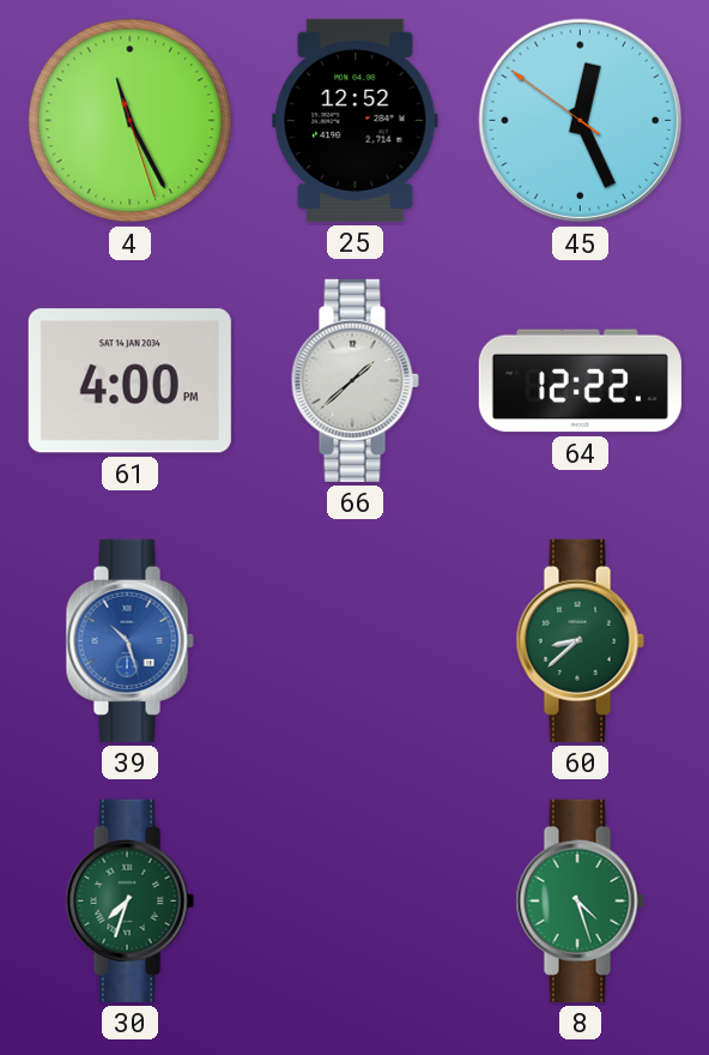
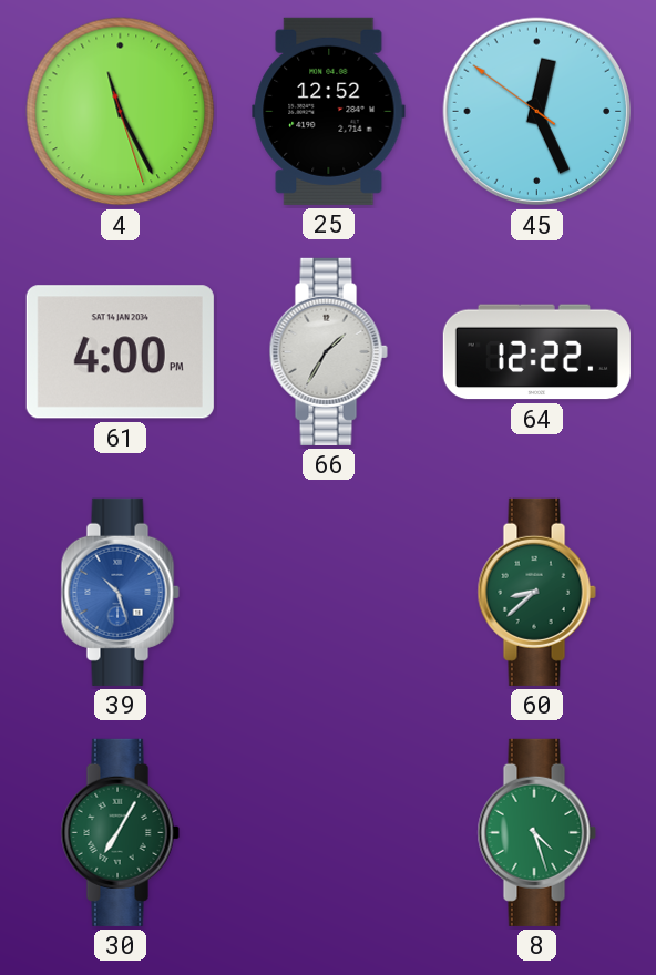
66: 1:38 -> 1:35
30: 7:33 -> 7:05
